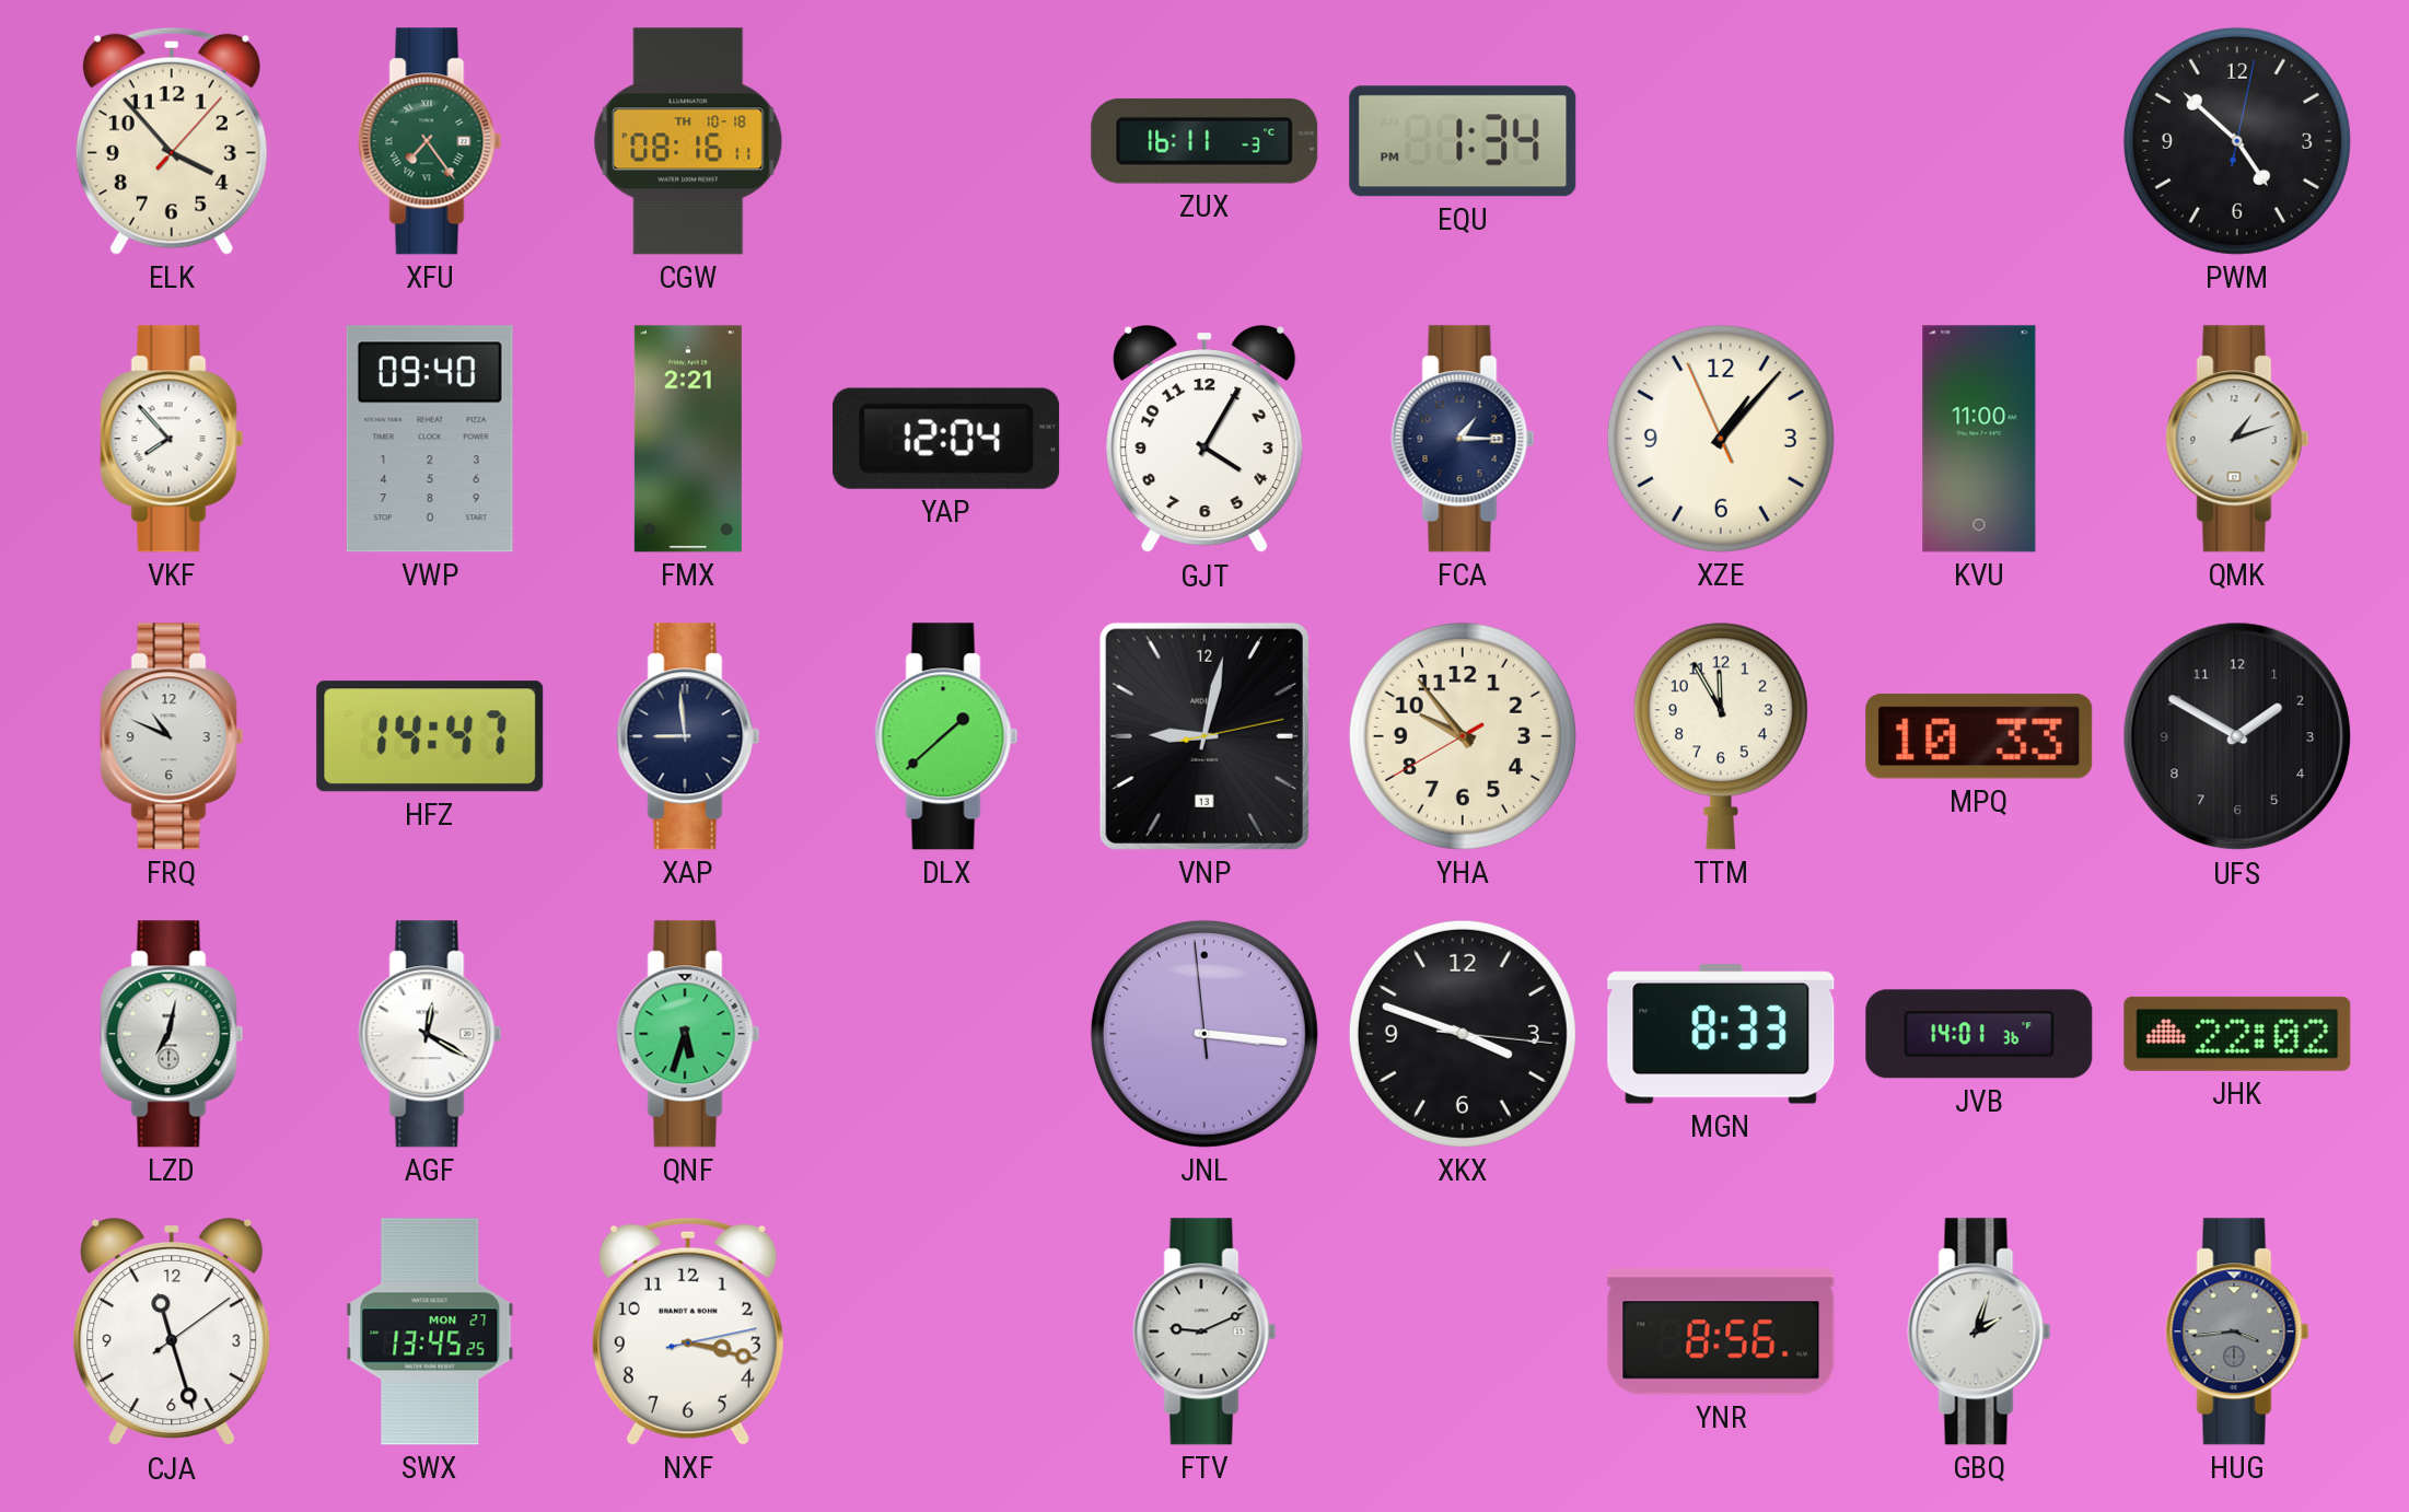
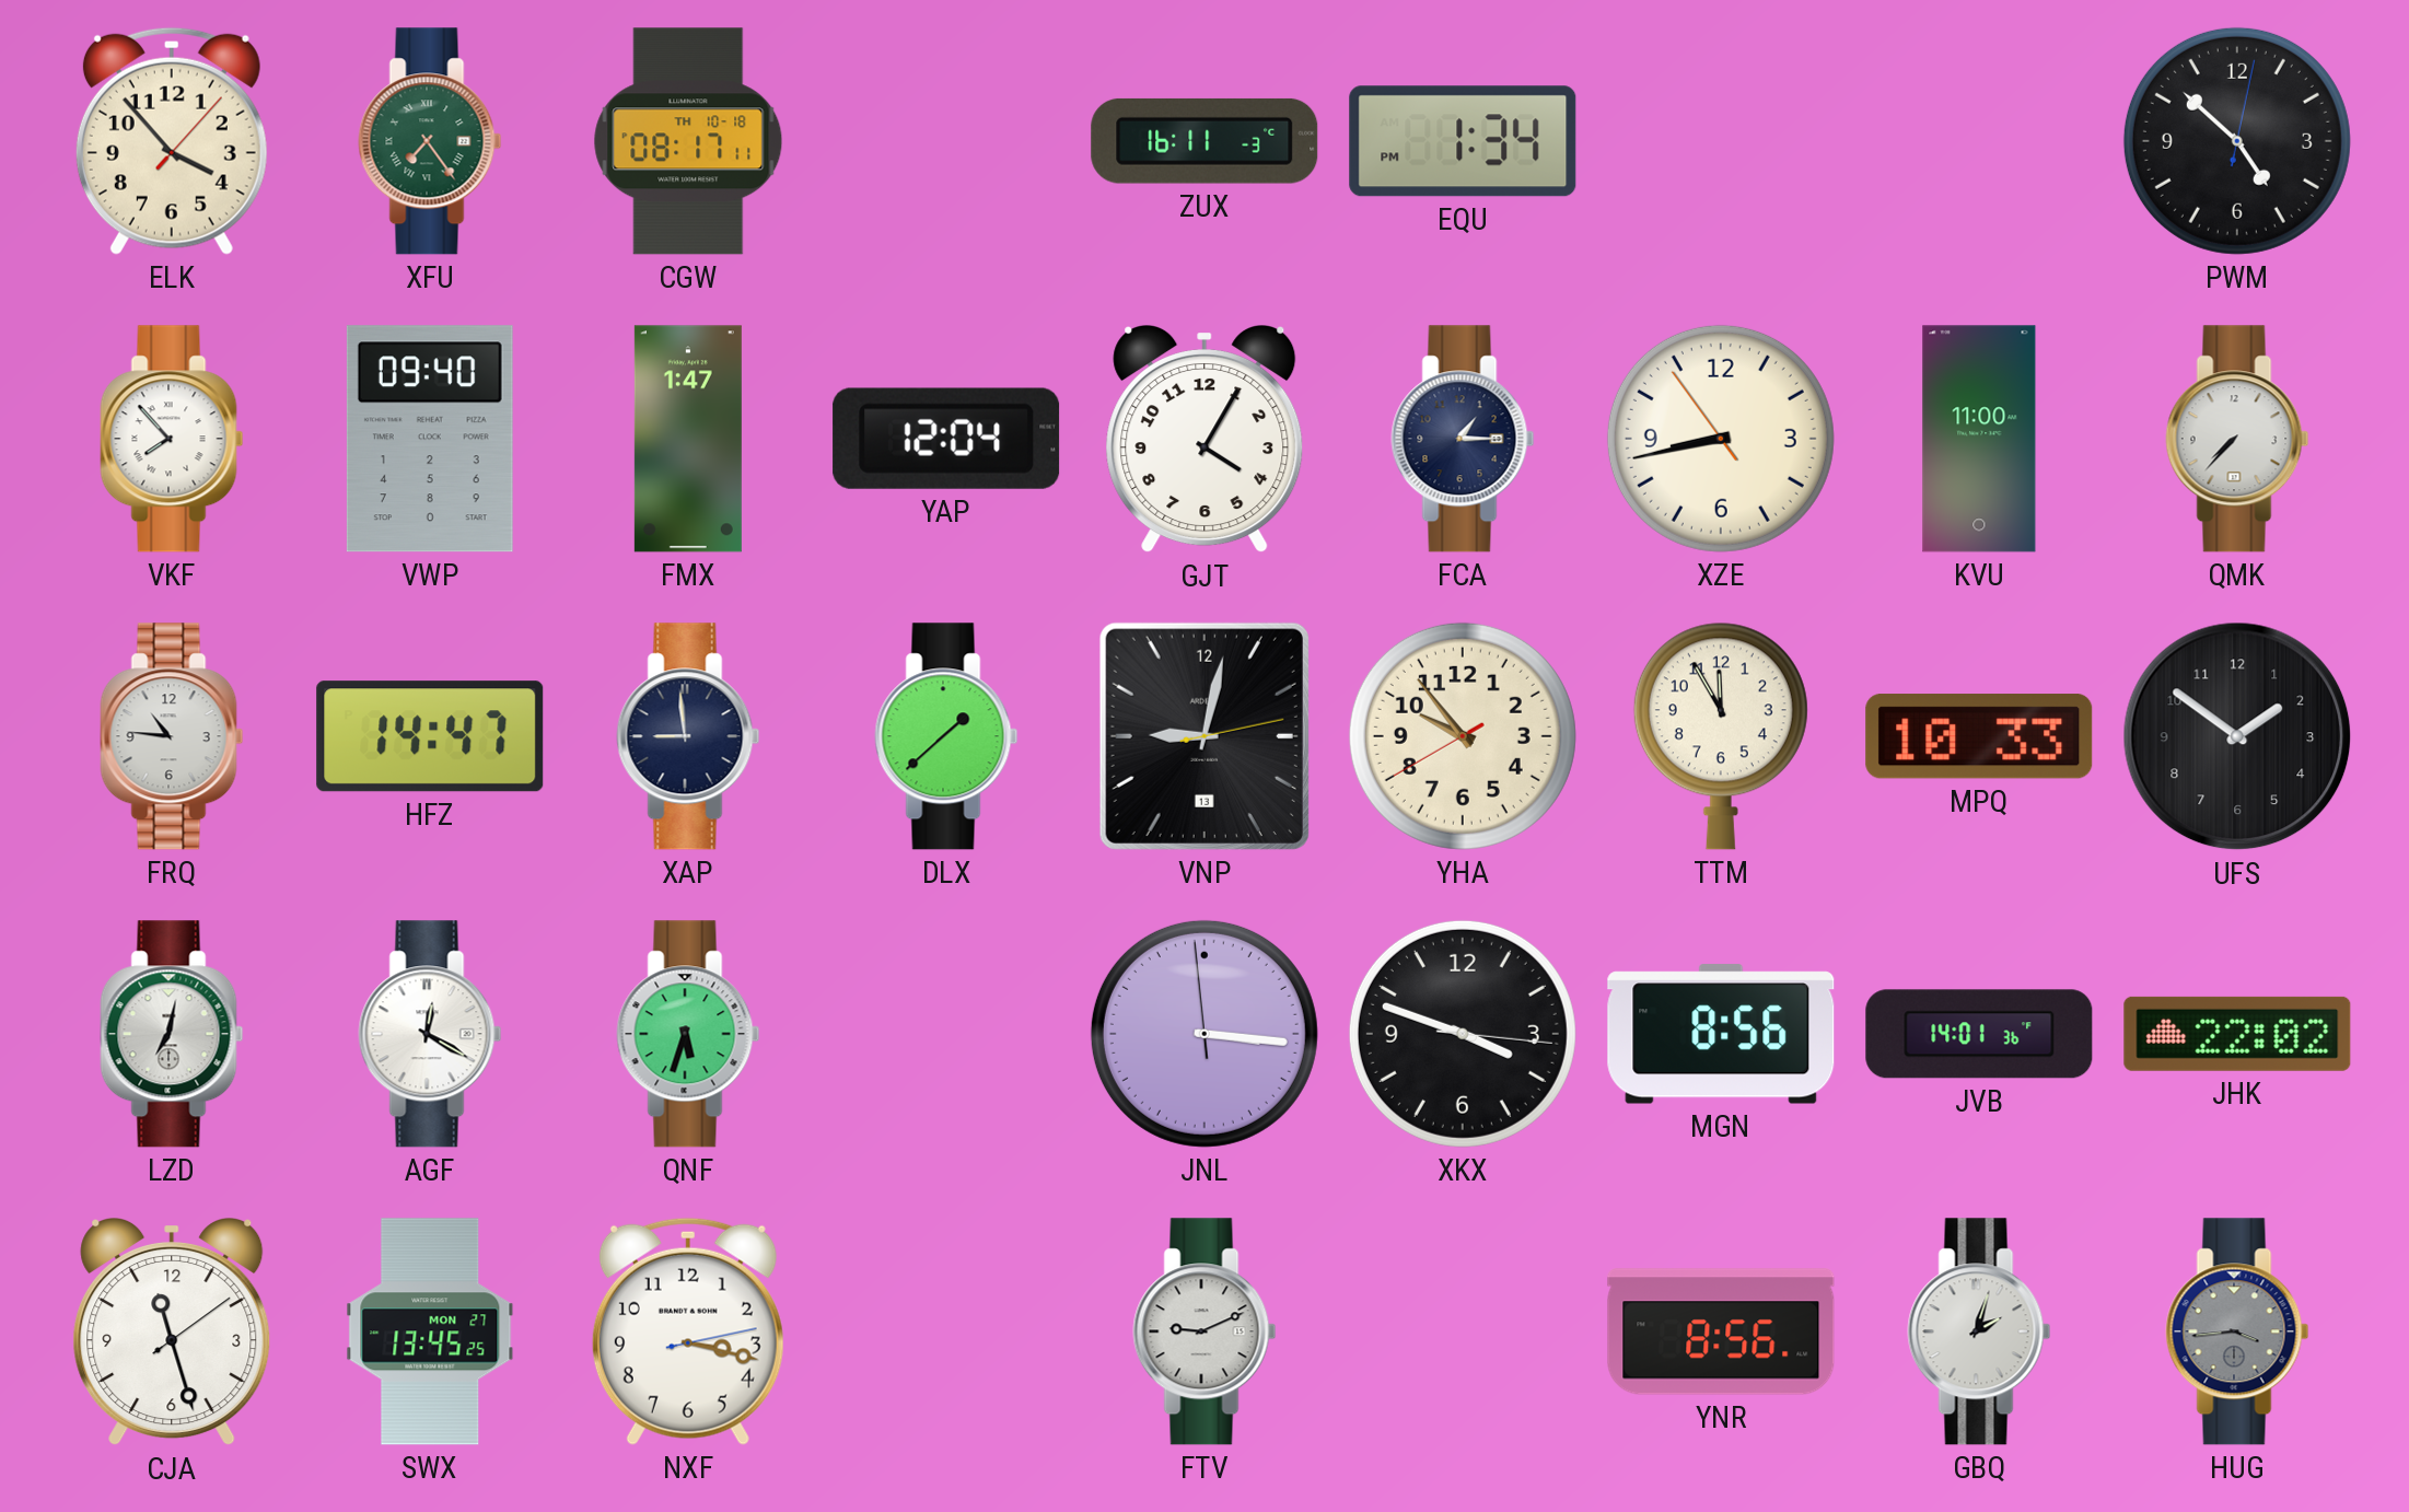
CGW: 08:16 -> 08:17
FMX: 2:21 -> 1:47
XZE: 1:06 -> 8:42
QMK: 1:12 -> 7:37
FRQ: 10:49 -> 10:46
UFS: 1:50 -> 1:51
MGN: 8:33 -> 8:56
